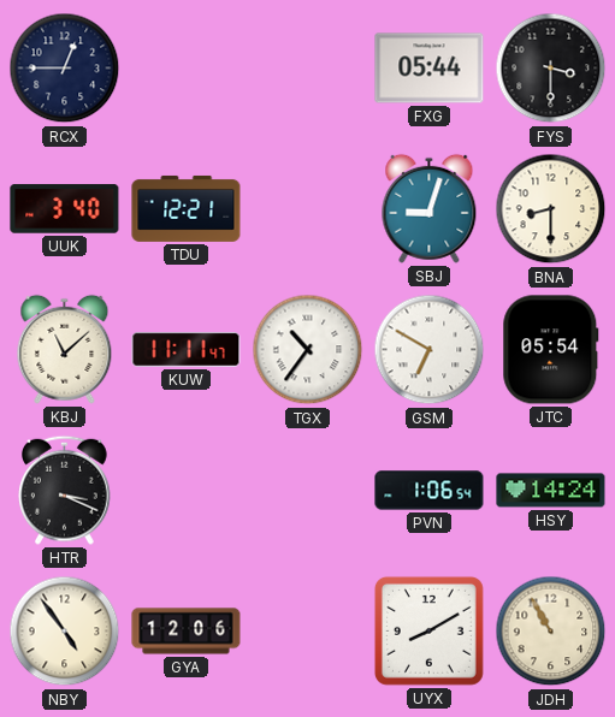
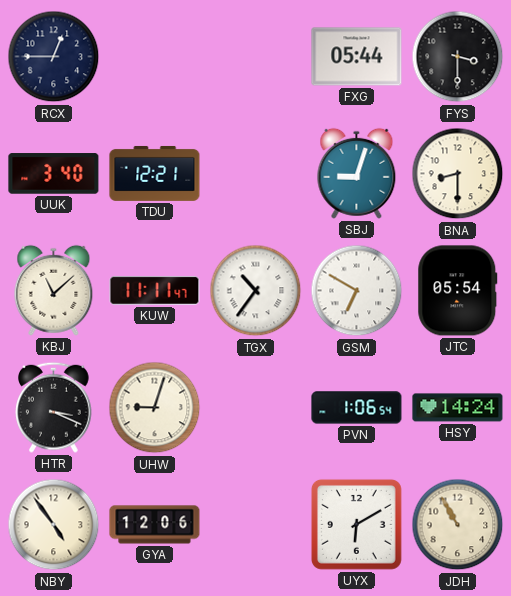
UHW: none -> 9:03
UYX: 8:10 -> 6:10
